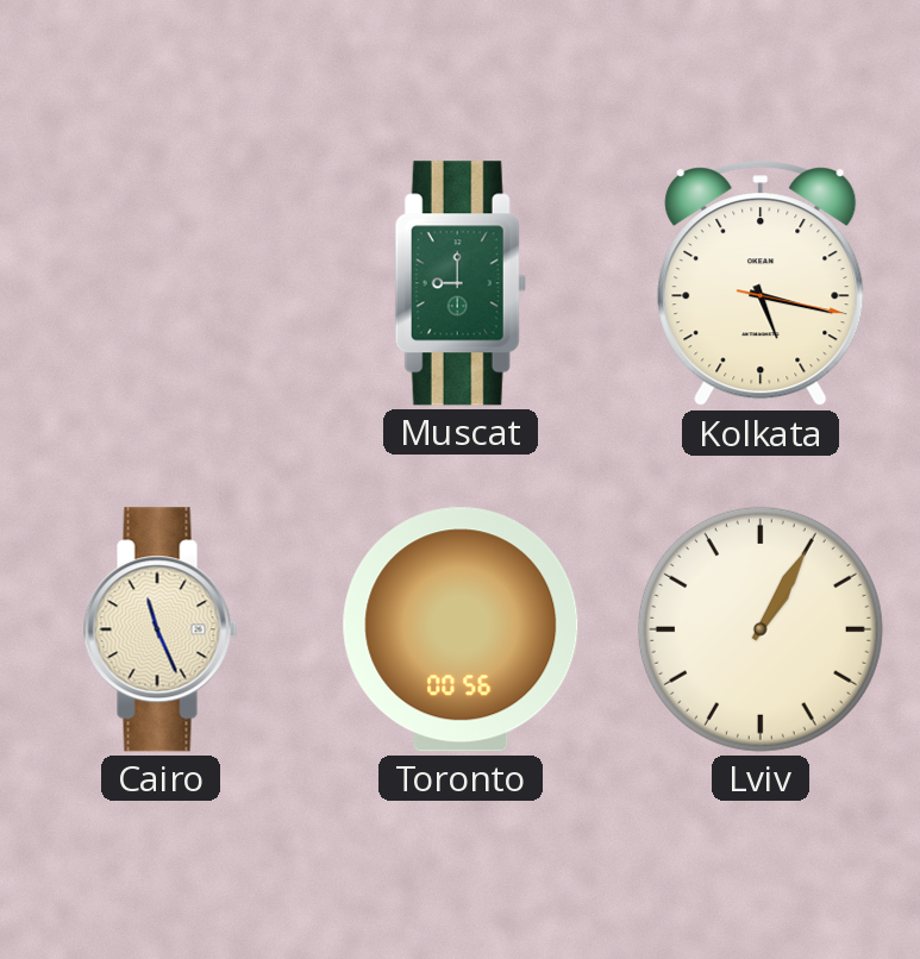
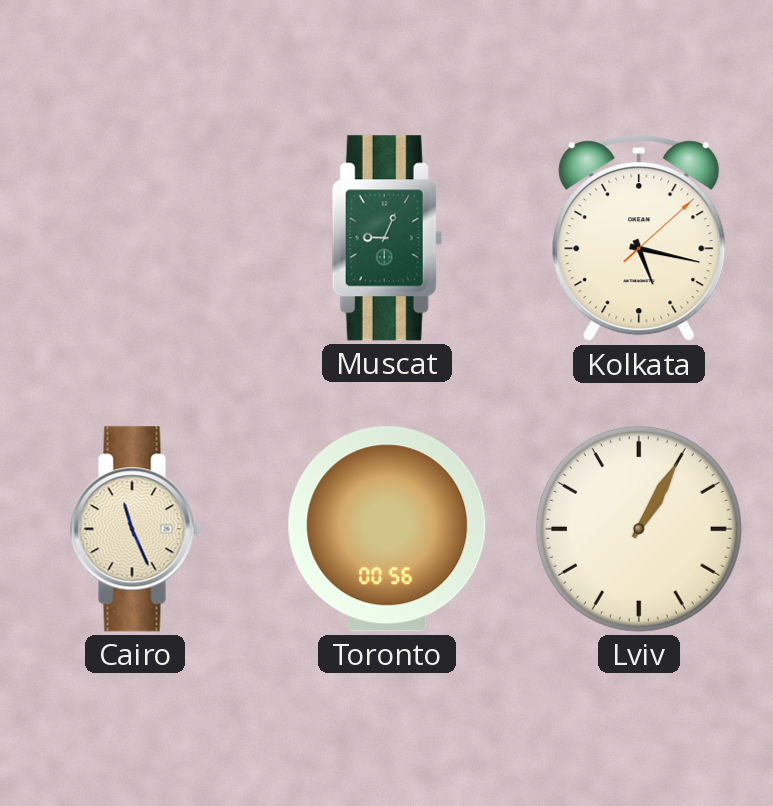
Muscat: 9:00 -> 9:04
Kolkata: 5:17:17 -> 5:17:08
